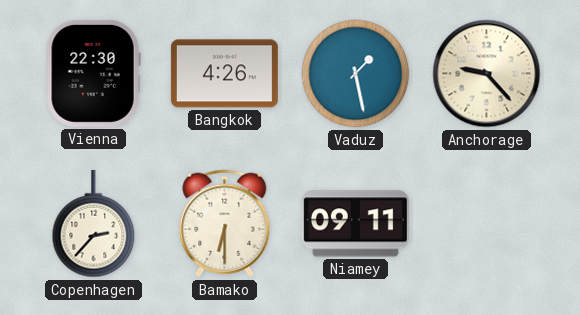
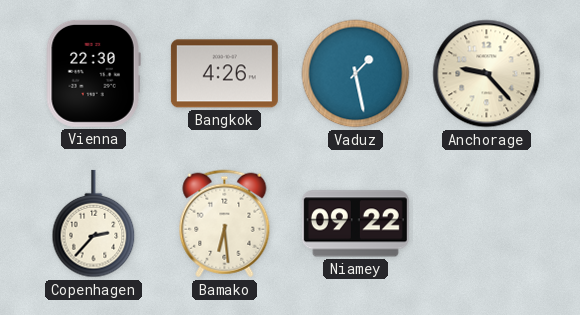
Bamako: 6:30 -> 6:29
Niamey: 09:11 -> 09:22
